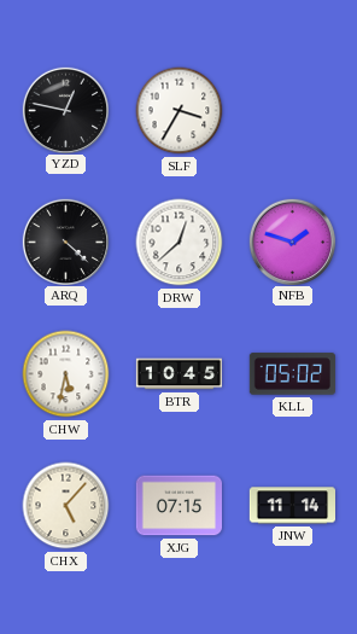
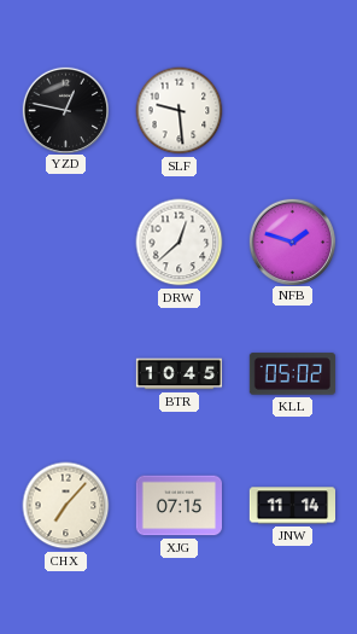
SLF: 3:35 -> 9:29
ARQ: 4:22 -> none
CHW: 5:32 -> none
CHX: 5:07 -> 7:07
